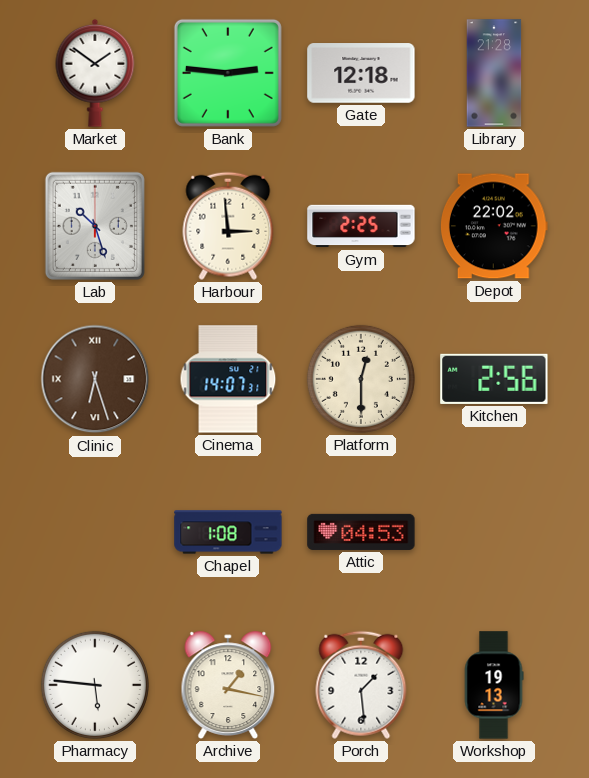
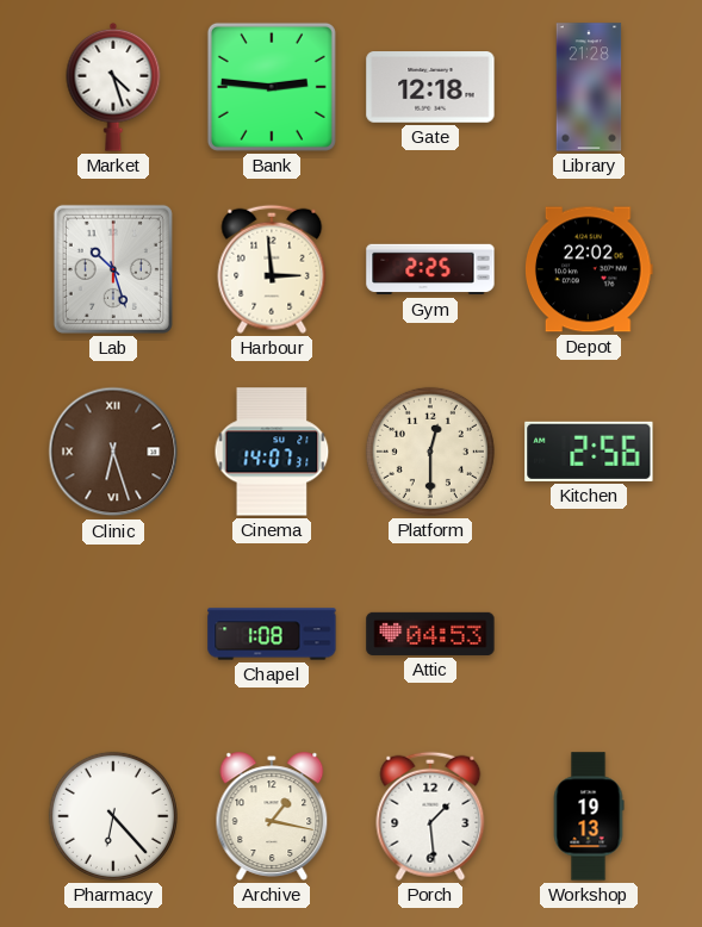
Market: 1:51 -> 4:27
Pharmacy: 5:46 -> 6:23
